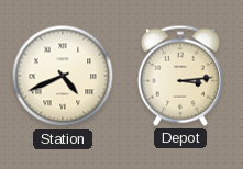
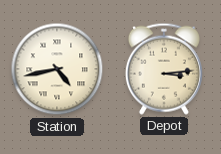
Station: 4:41 -> 4:43
